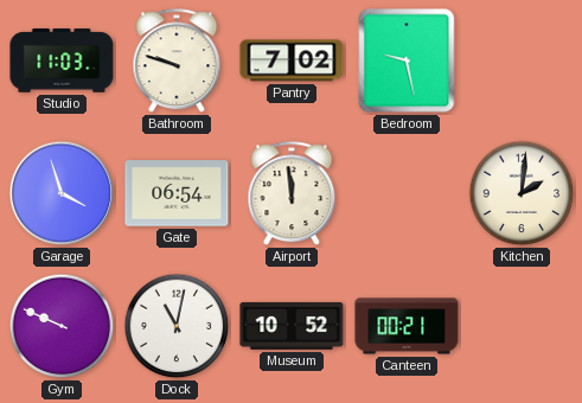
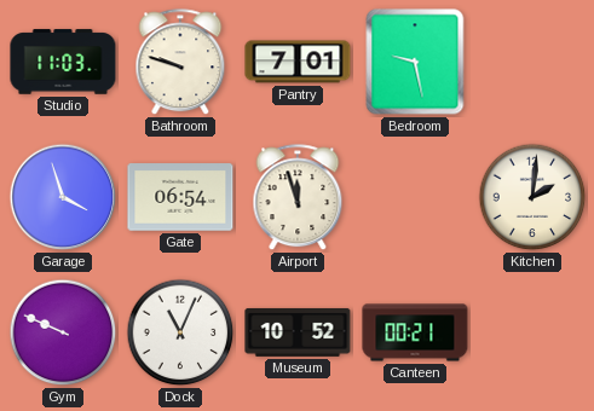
Pantry: 7:02 -> 7:01
Airport: 11:59 -> 11:57
Dock: 11:02 -> 11:04
